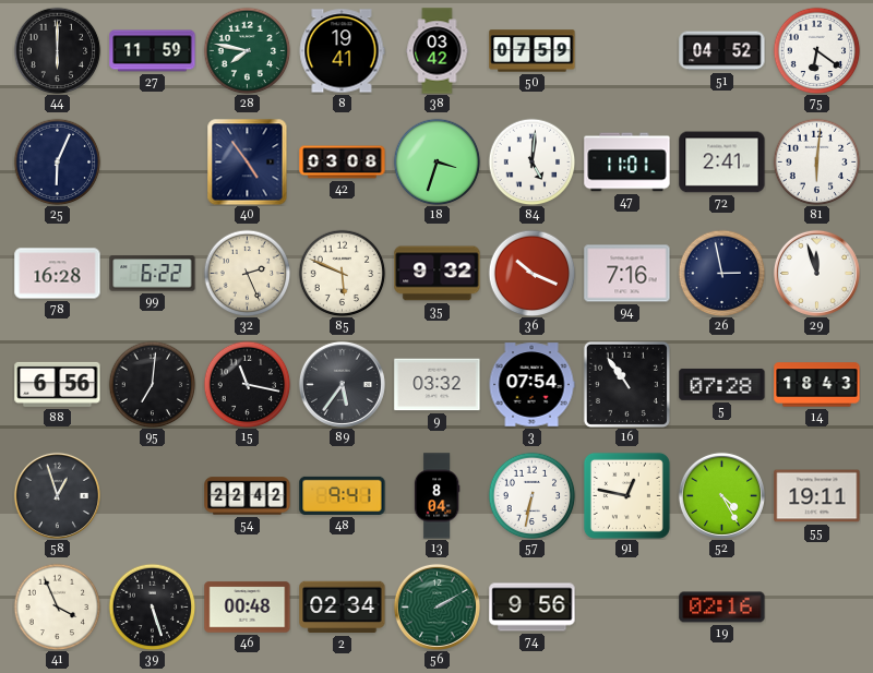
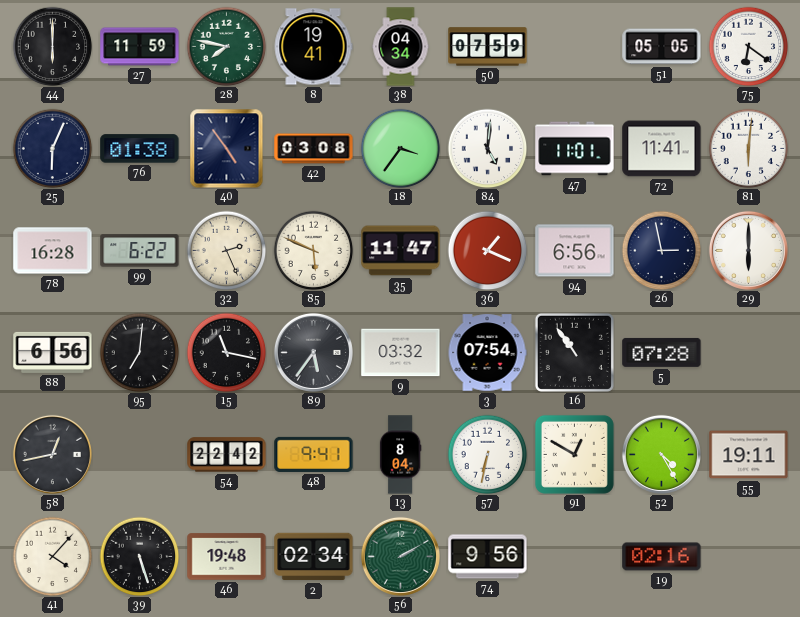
38: 03:42 -> 04:34
51: 04:52 -> 05:05
76: none -> 01:38
18: 3:33 -> 3:36
72: 2:41 -> 11:41
35: 9:32 -> 11:47
36: 10:19 -> 1:19
94: 7:16 -> 6:56
29: 11:57 -> 6:00
14: 18:43 -> none
58: 12:57 -> 12:43
91: 12:47 -> 12:50
41: 3:56 -> 4:07
46: 00:48 -> 19:48
